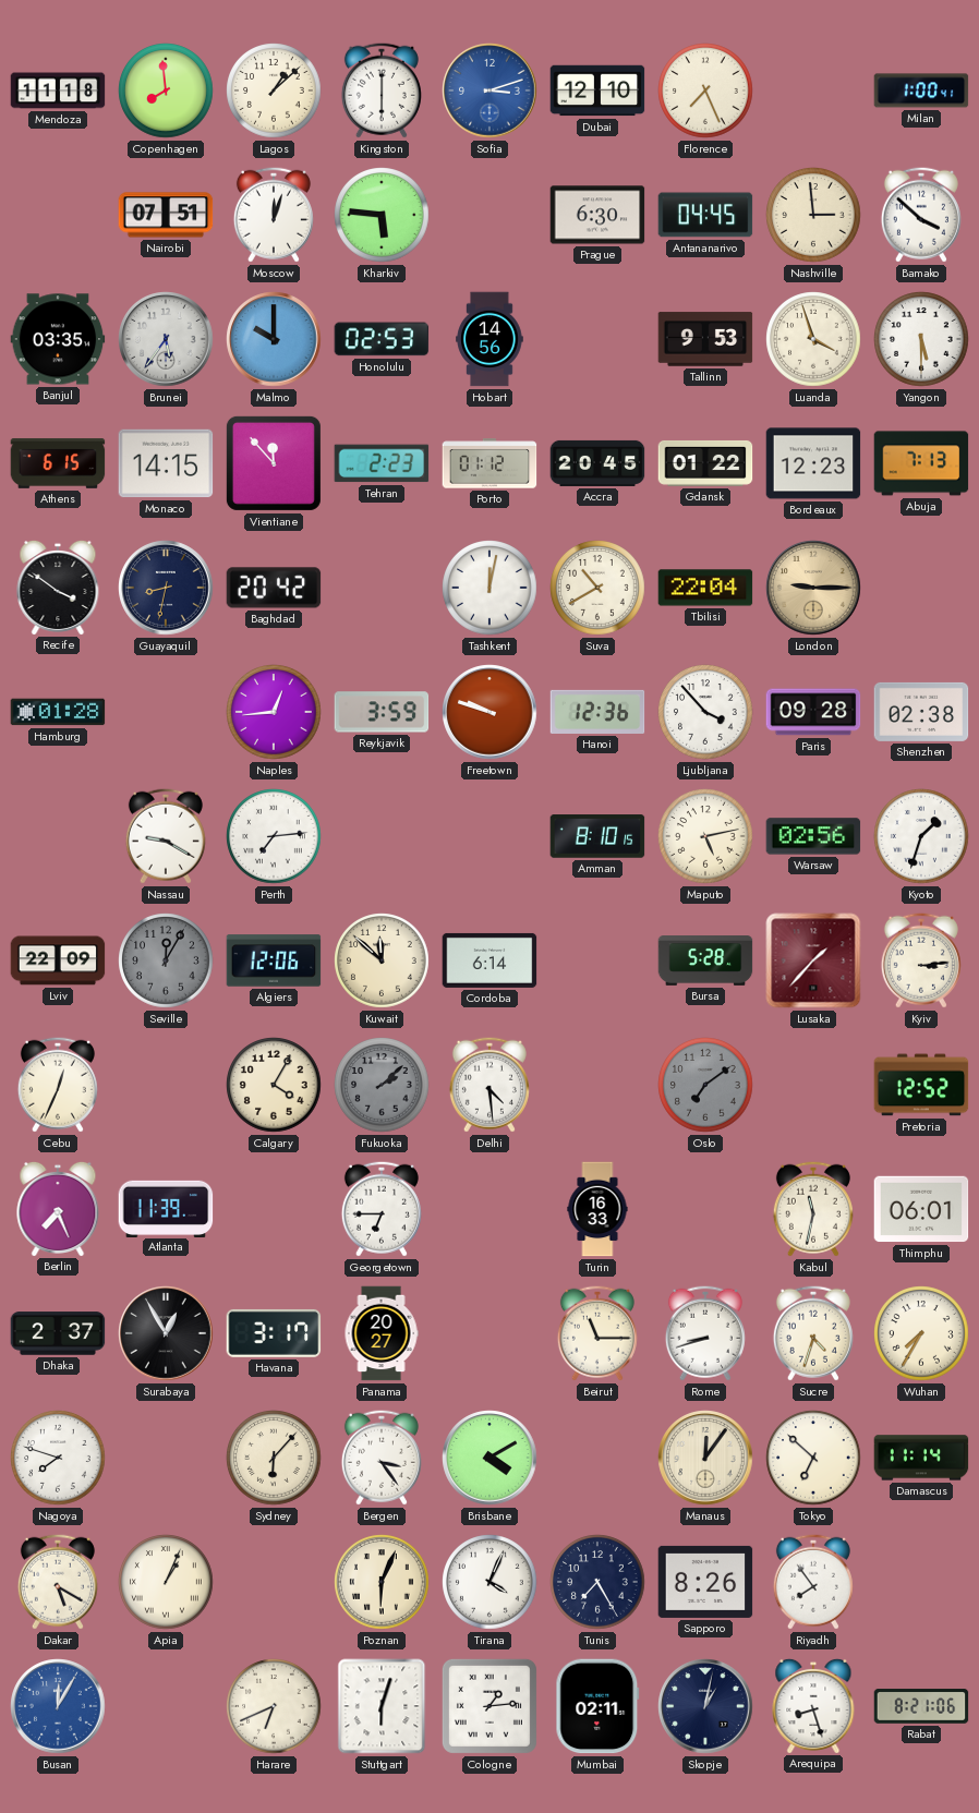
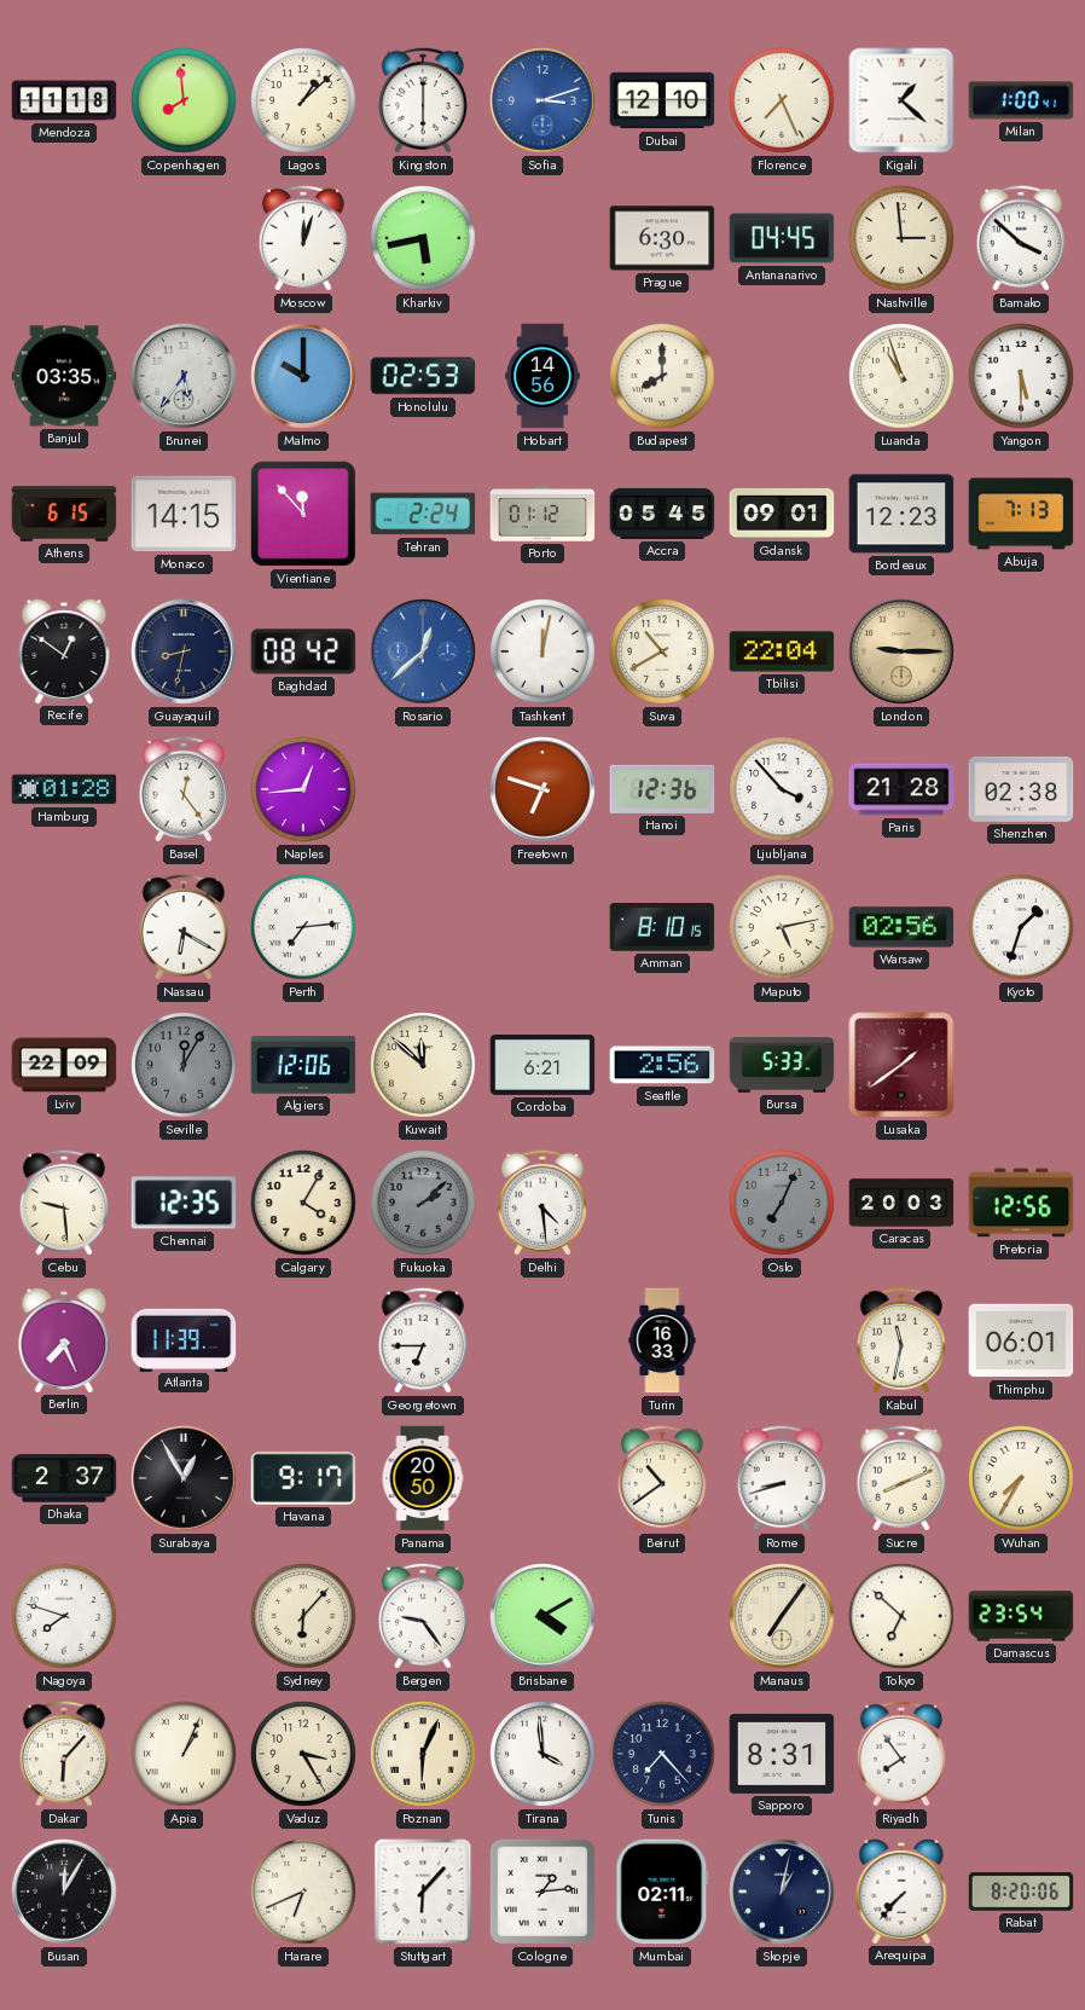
Kigali: none -> 1:22
Nairobi: 07:51 -> none
Kharkiv: 5:46 -> 5:43
Budapest: none -> 8:00
Tallinn: 9:53 -> none
Luanda: 3:57 -> 10:57
Tehran: 2:23 -> 2:24
Accra: 20:45 -> 05:45
Gdansk: 01:22 -> 09:01
Recife: 3:51 -> 12:51
Baghdad: 20:42 -> 08:42
Rosario: none -> 12:38
Basel: none -> 12:24
Reykjavik: 3:59 -> none
Freetown: 9:48 -> 6:48
Paris: 09:28 -> 21:28
Nassau: 9:20 -> 6:20
Cordoba: 6:14 -> 6:21
Seattle: none -> 2:56
Bursa: 5:28 -> 5:33
Lusaka: 1:37 -> 1:39
Kyiv: 3:14 -> none
Cebu: 12:34 -> 9:29
Chennai: none -> 12:35
Oslo: 7:09 -> 7:04
Caracas: none -> 20:03
Pretoria: 12:52 -> 12:56
Havana: 3:17 -> 9:17
Panama: 20:27 -> 20:50
Beirut: 11:15 -> 10:39
Sucre: 4:33 -> 8:11
Bergen: 3:24 -> 9:24
Manaus: 12:06 -> 7:06
Damascus: 11:14 -> 23:54
Dakar: 5:20 -> 6:07
Vaduz: none -> 3:25
Tirana: 4:04 -> 3:59
Tunis: 7:25 -> 7:23
Sapporo: 8:26 -> 8:31
Busan dial: blue -> black
Stuttgart: 6:03 -> 6:07
Arequipa: 8:27 -> 7:37
Rabat: 8:21 -> 8:20
